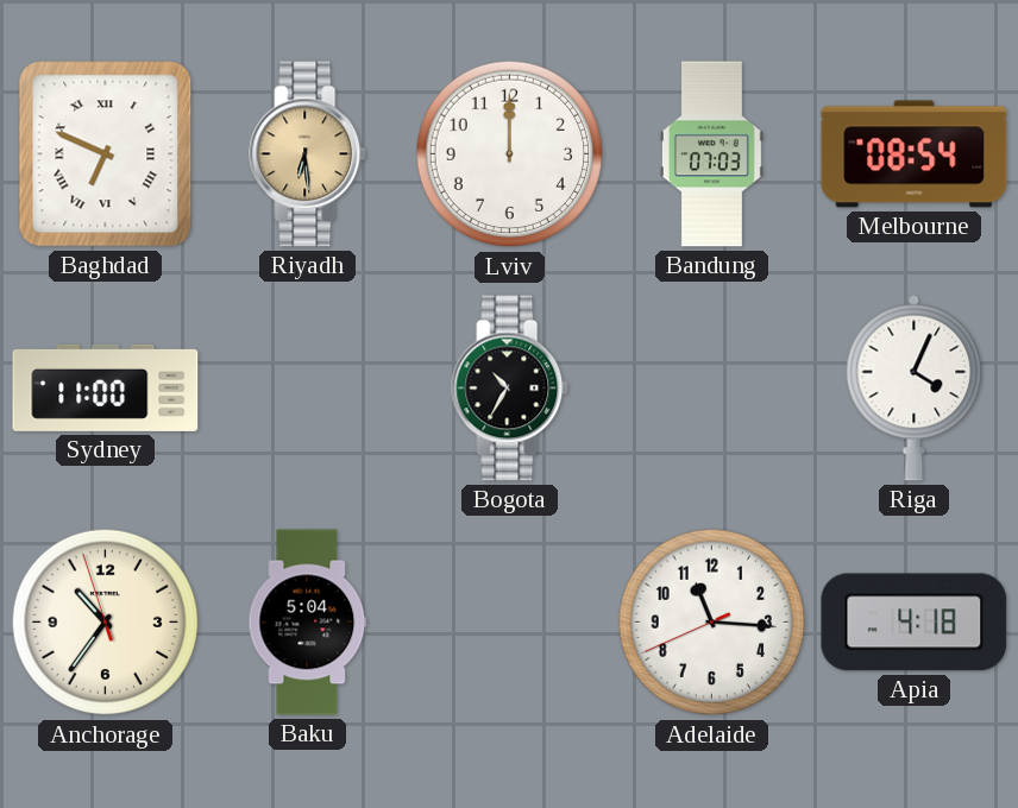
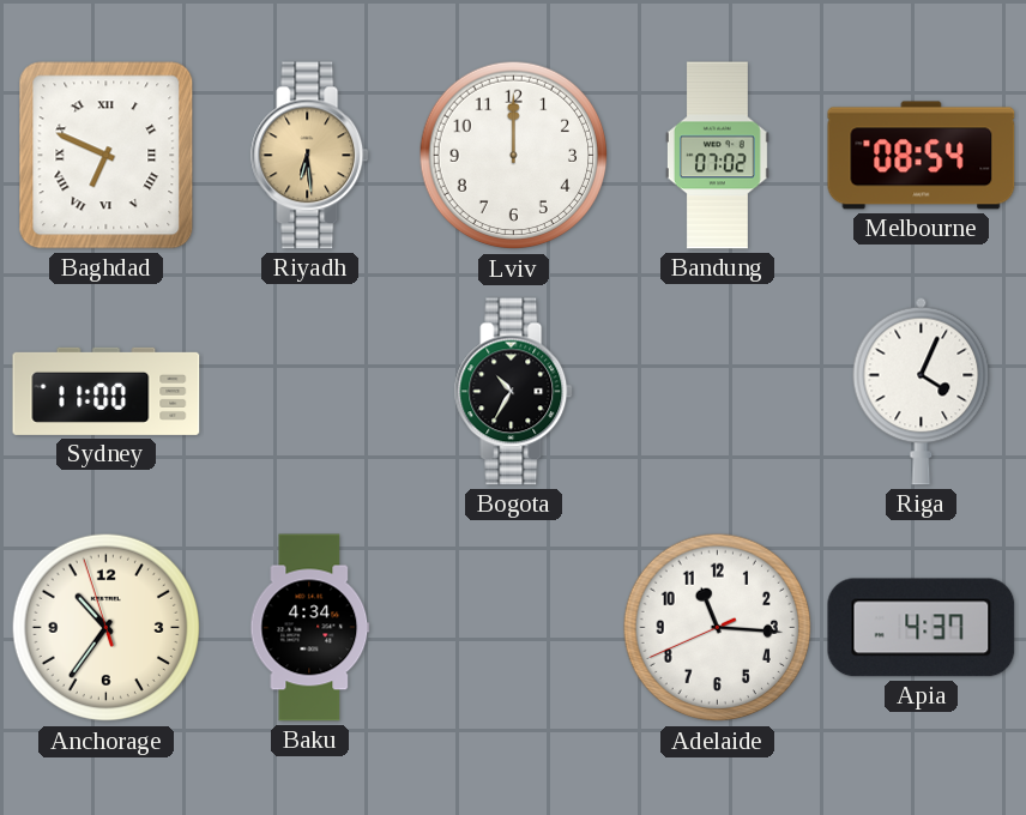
Bandung: 07:03 -> 07:02
Baku: 5:04 -> 4:34
Apia: 4:18 -> 4:37
